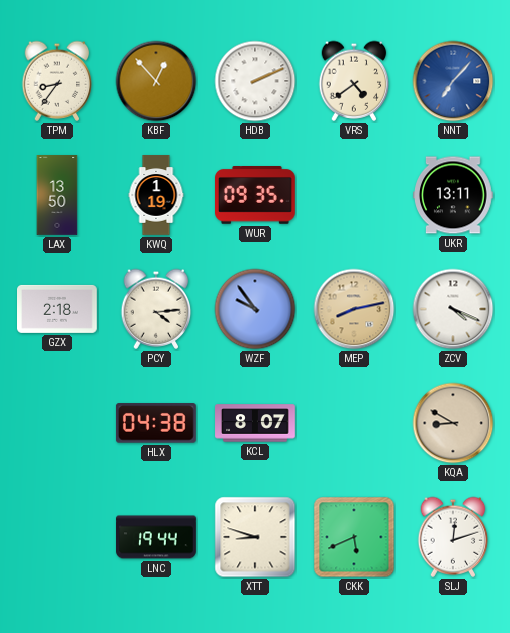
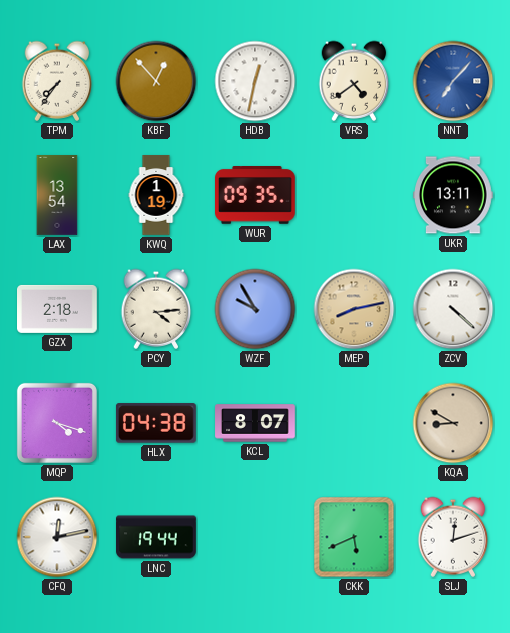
TPM: 8:36 -> 7:36
HDB: 2:11 -> 12:32
LAX: 13:50 -> 13:54
WZF: 9:54 -> 9:55
ZCV: 4:19 -> 4:22
MQP: none -> 4:18
CFQ: none -> 12:13
XTT: 8:48 -> none
